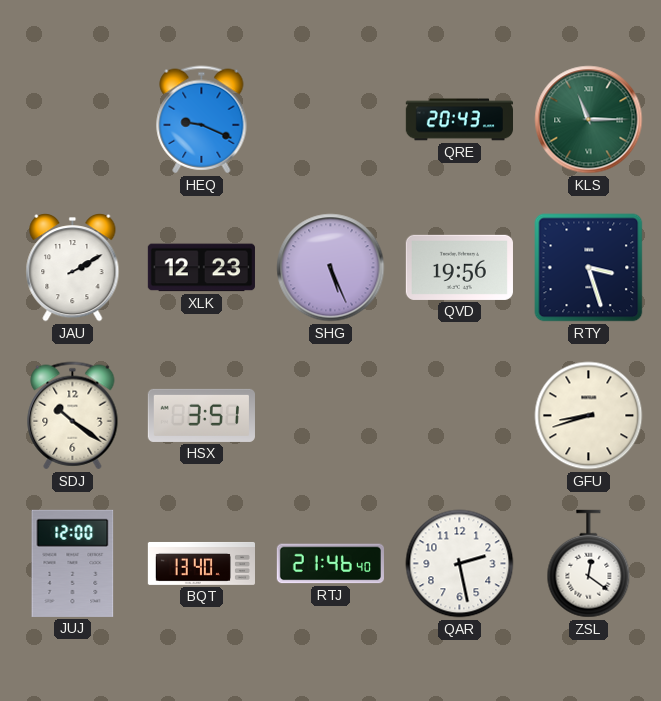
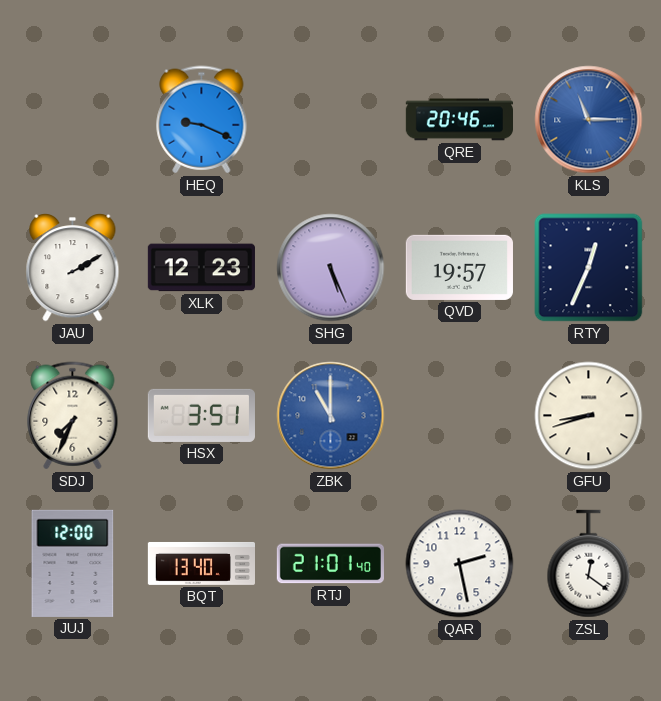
QRE: 20:43 -> 20:46
KLS dial: green -> blue
QVD: 19:56 -> 19:57
RTY: 3:27 -> 12:34
SDJ: 10:21 -> 7:34
ZBK: none -> 11:00
RTJ: 21:46 -> 21:01
